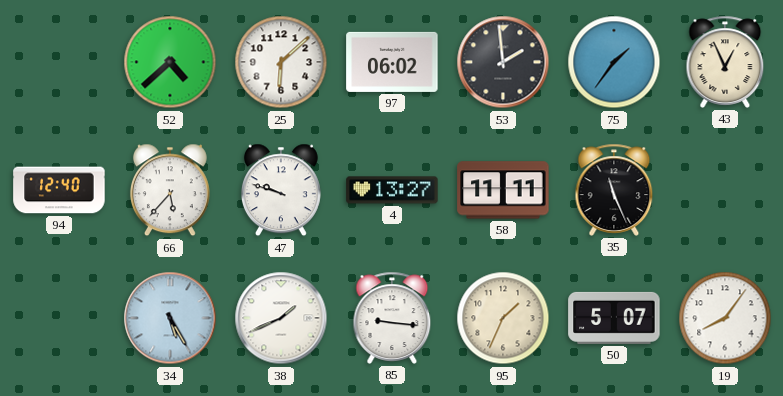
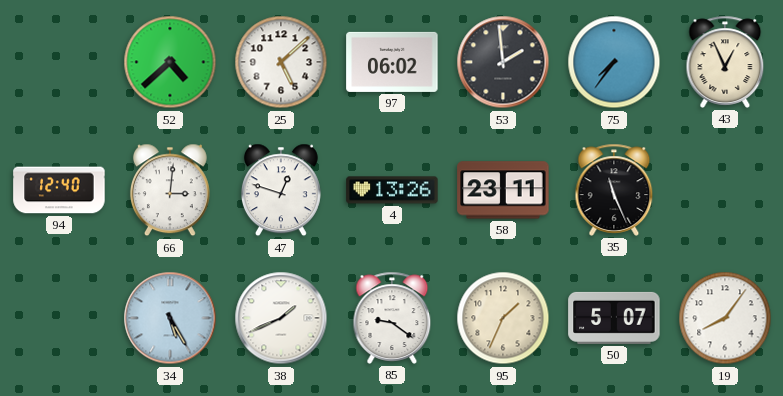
25: 6:08 -> 5:08
75: 1:36 -> 7:36
66: 5:37 -> 3:01
47: 9:48 -> 12:48
4: 13:27 -> 13:26
58: 11:11 -> 23:11
85: 9:16 -> 9:21
